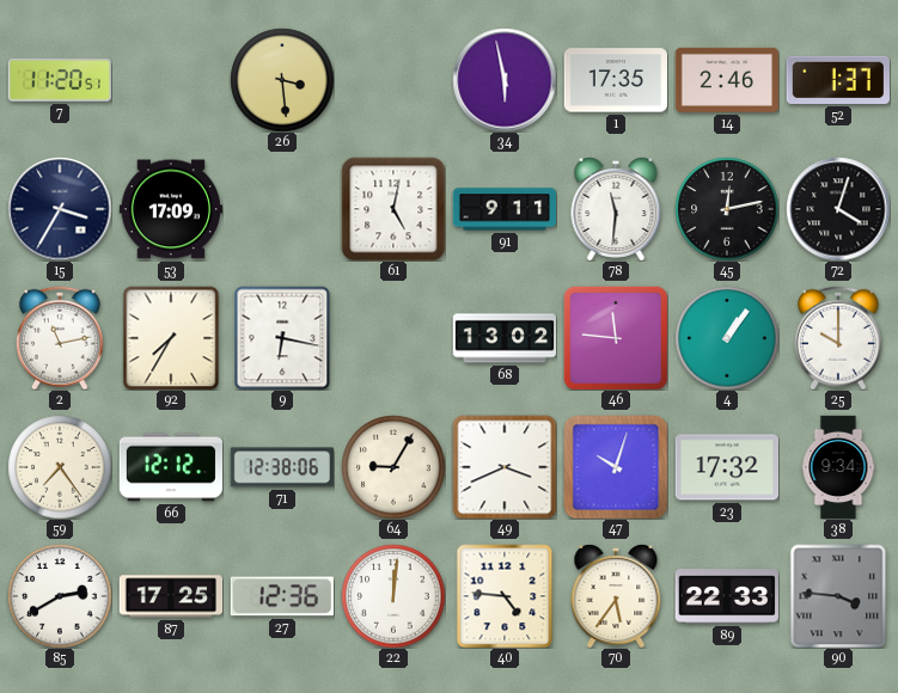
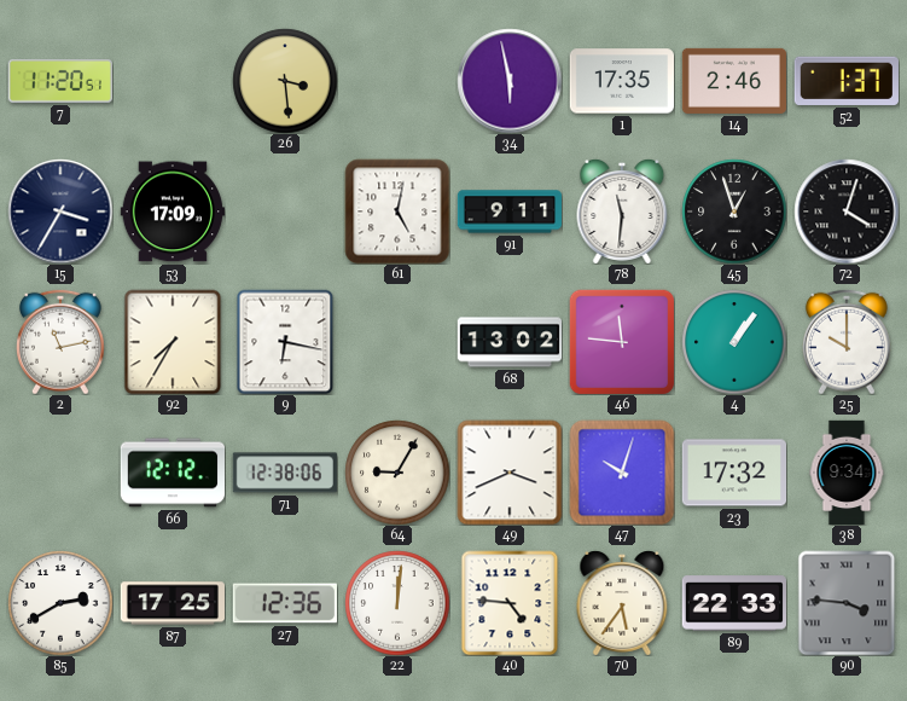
45: 12:13 -> 12:57
59: 7:24 -> none
